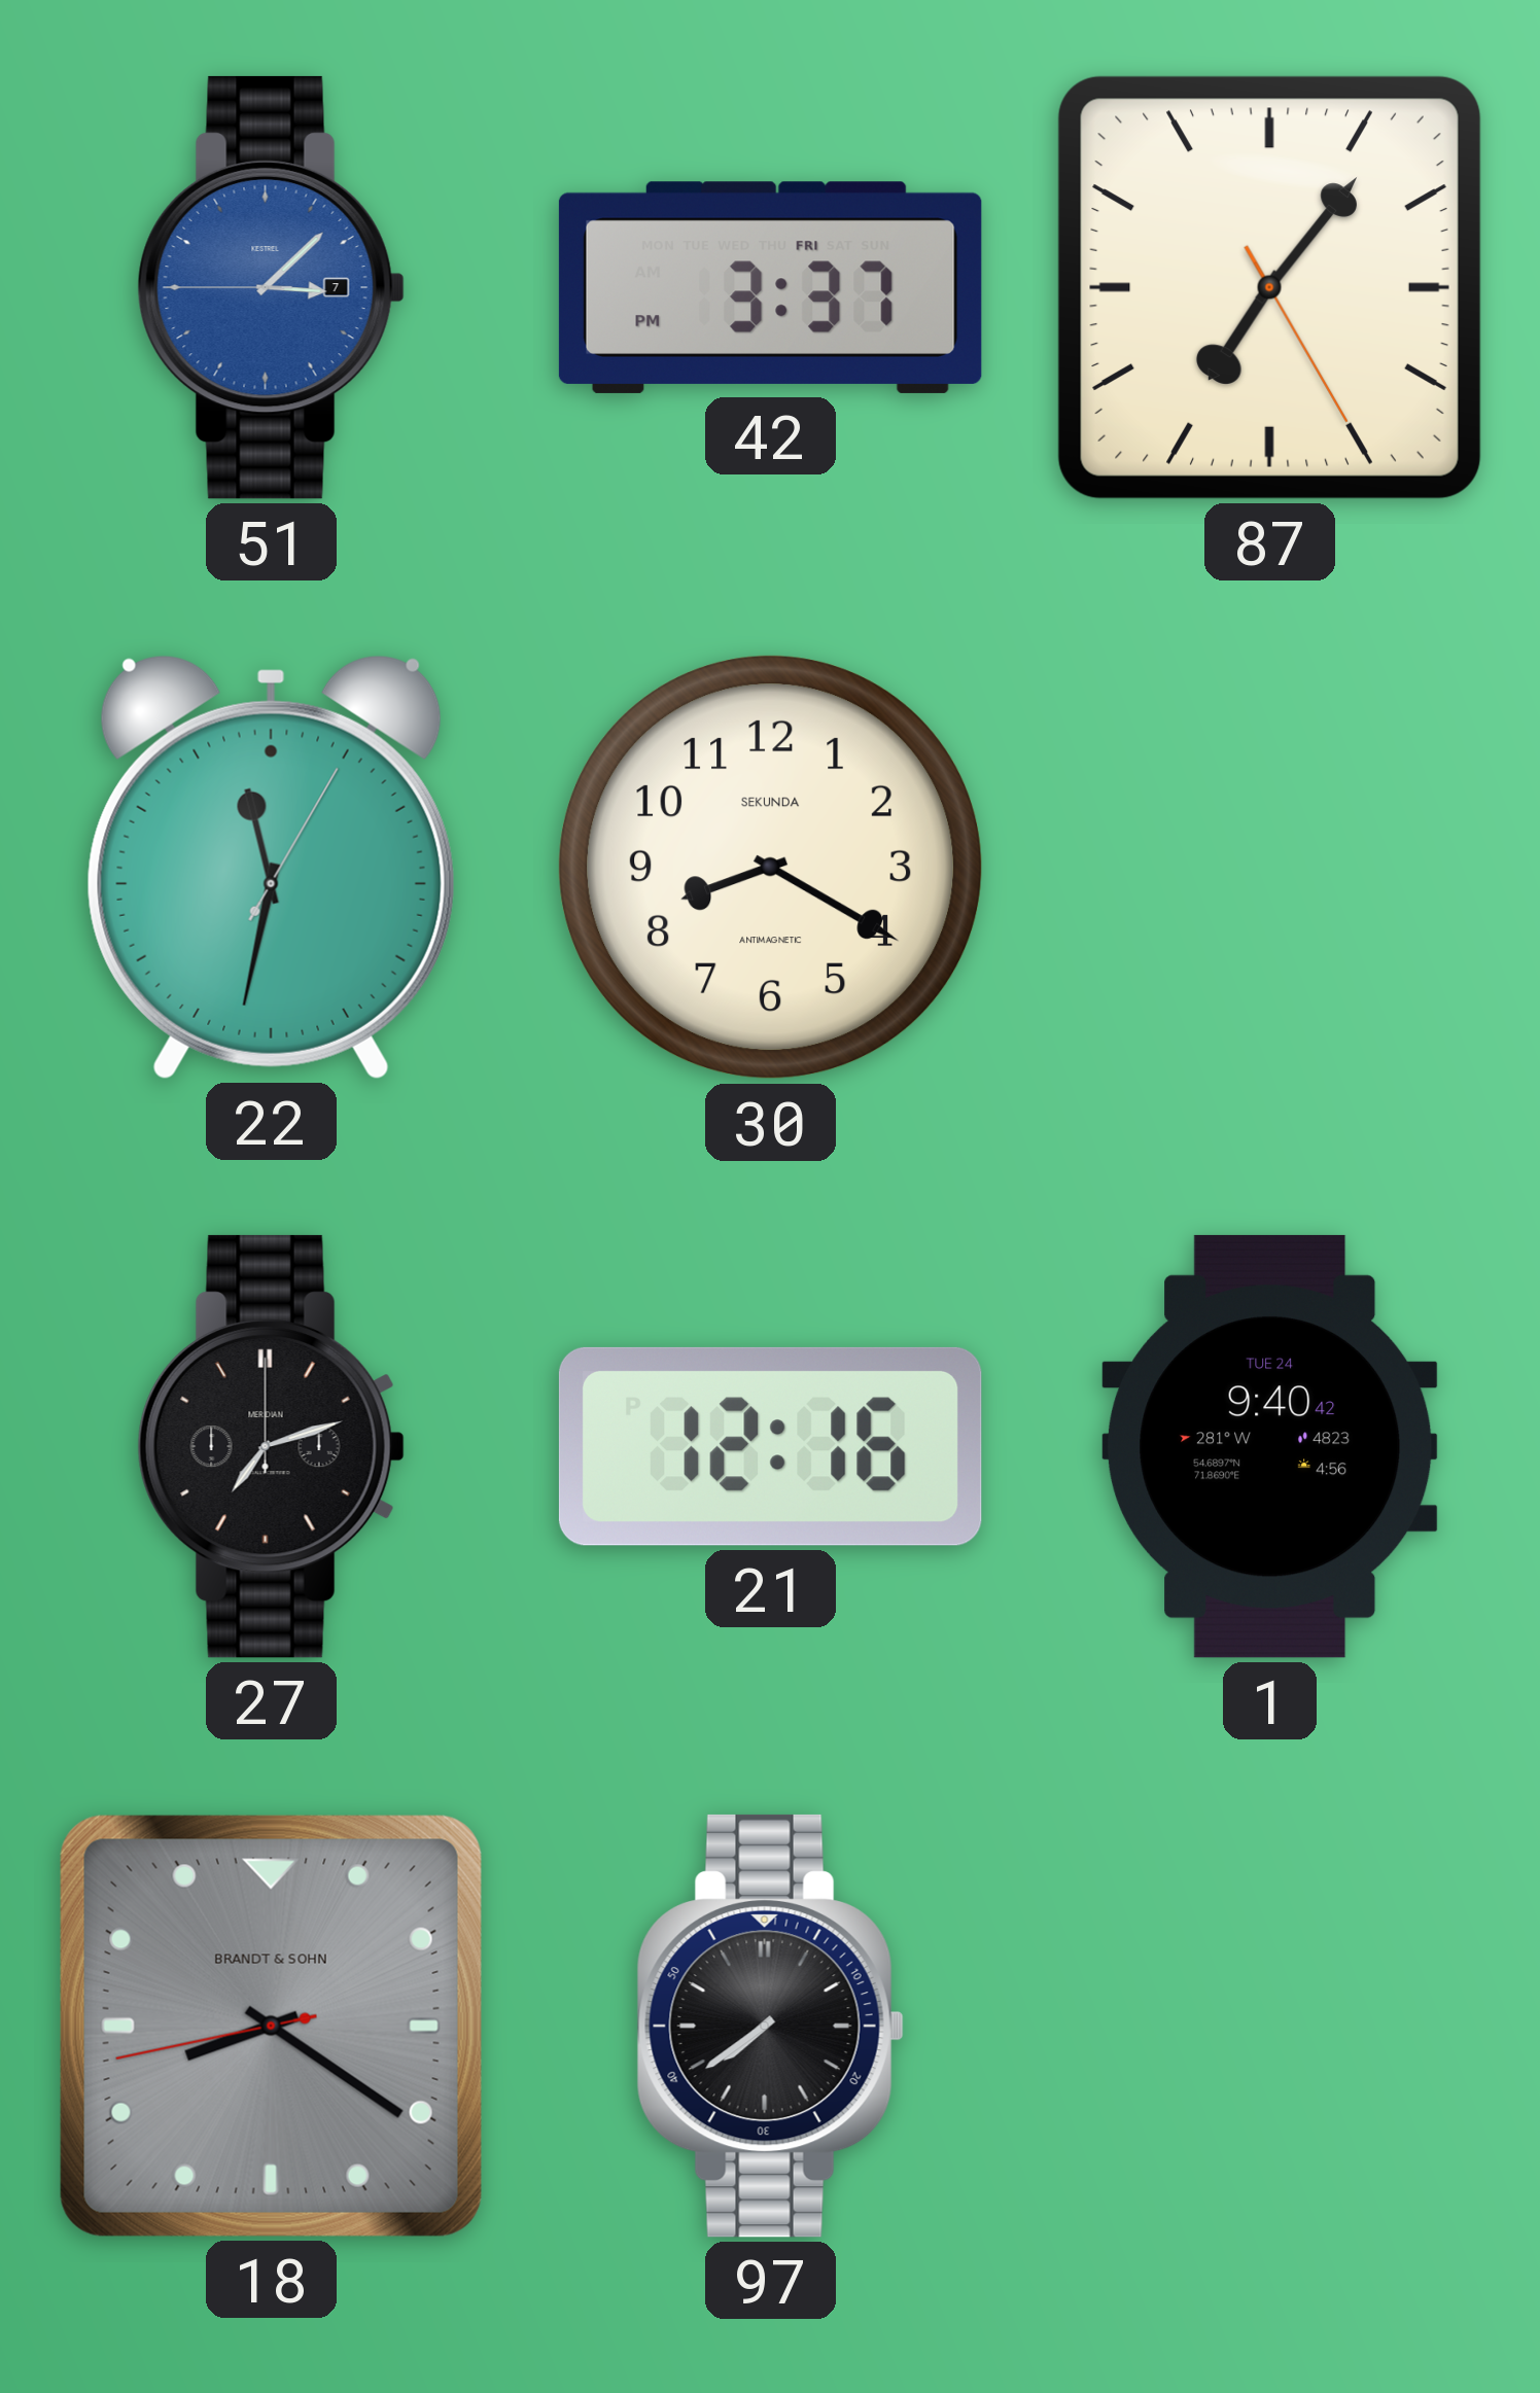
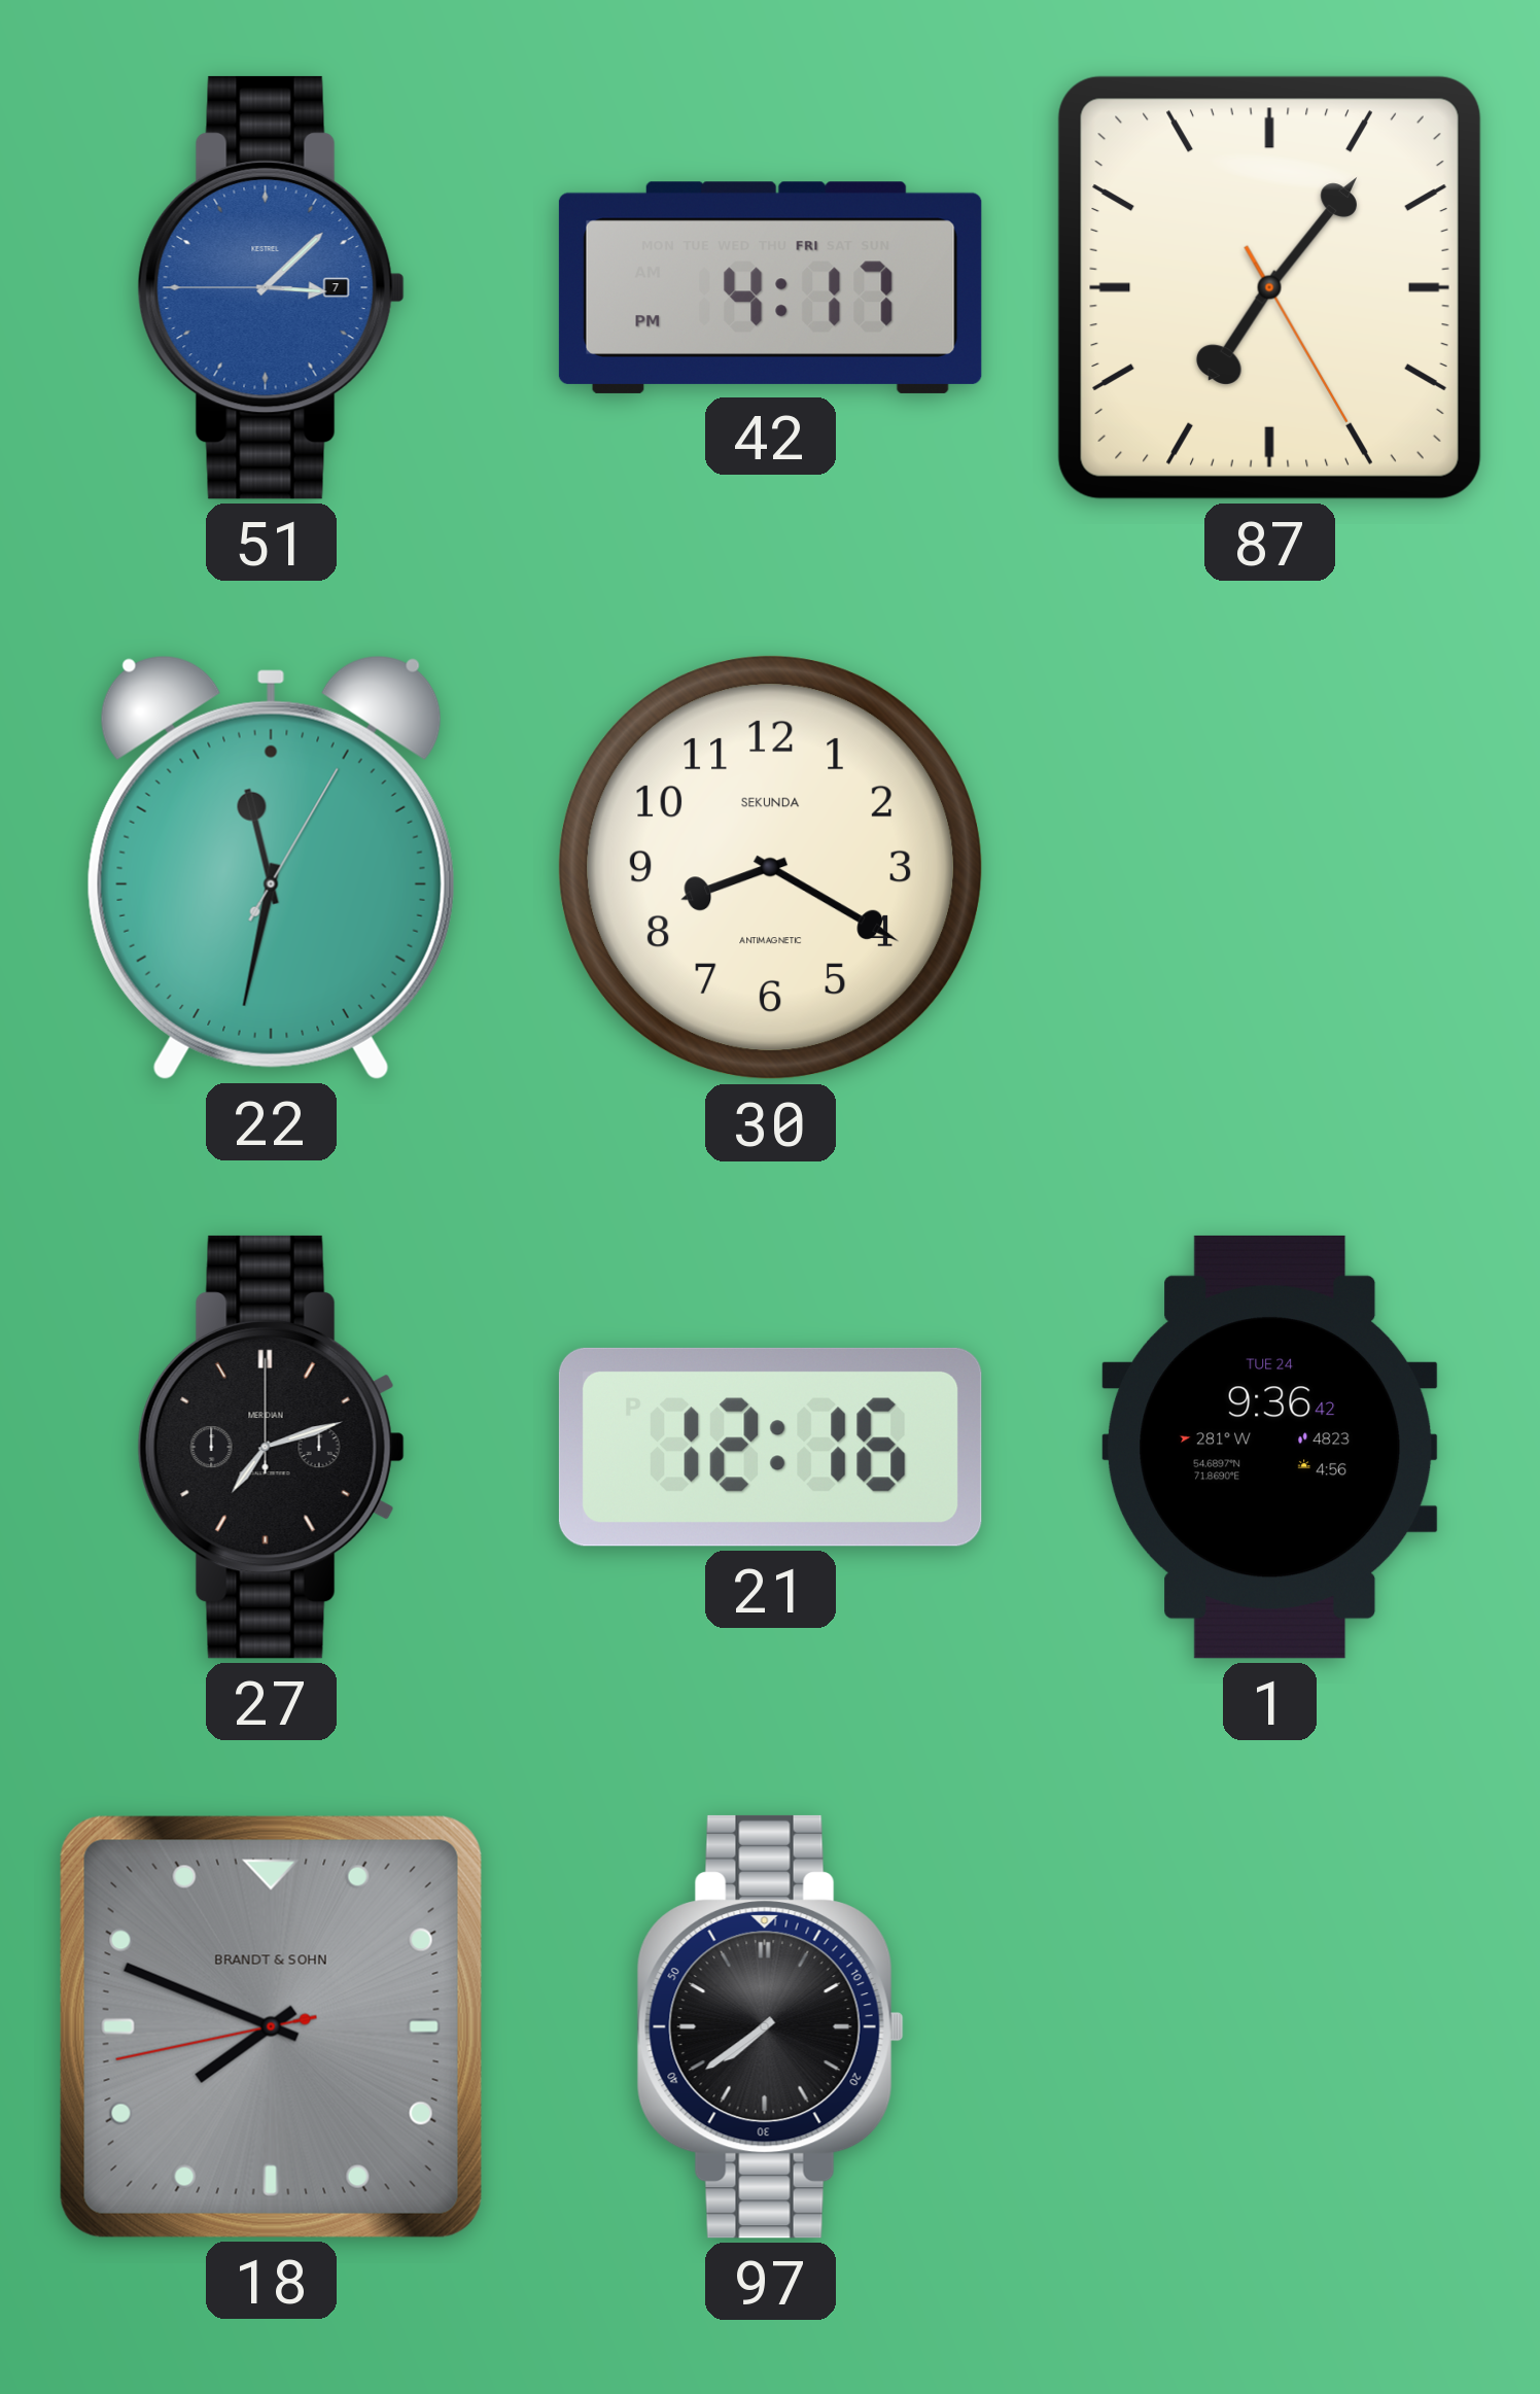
42: 3:37 -> 4:17
1: 9:40 -> 9:36
18: 8:20 -> 7:48
